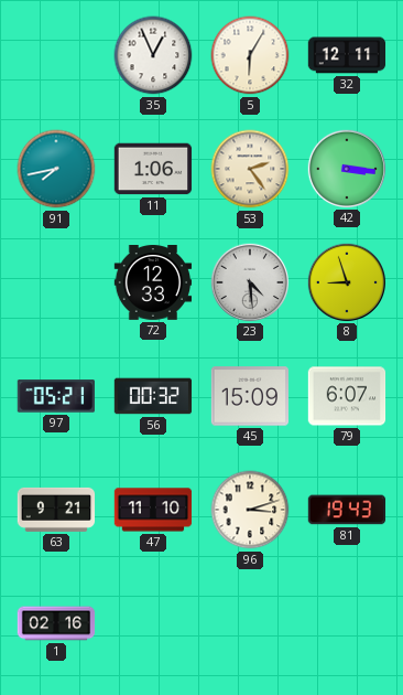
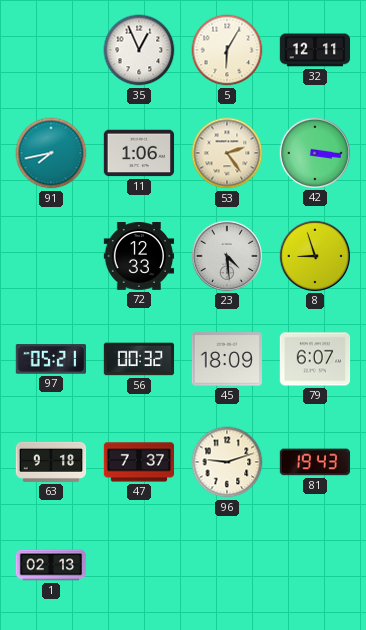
45: 15:09 -> 18:09
63: 9:21 -> 9:18
47: 11:10 -> 7:37
96: 3:12 -> 9:12
1: 02:16 -> 02:13
